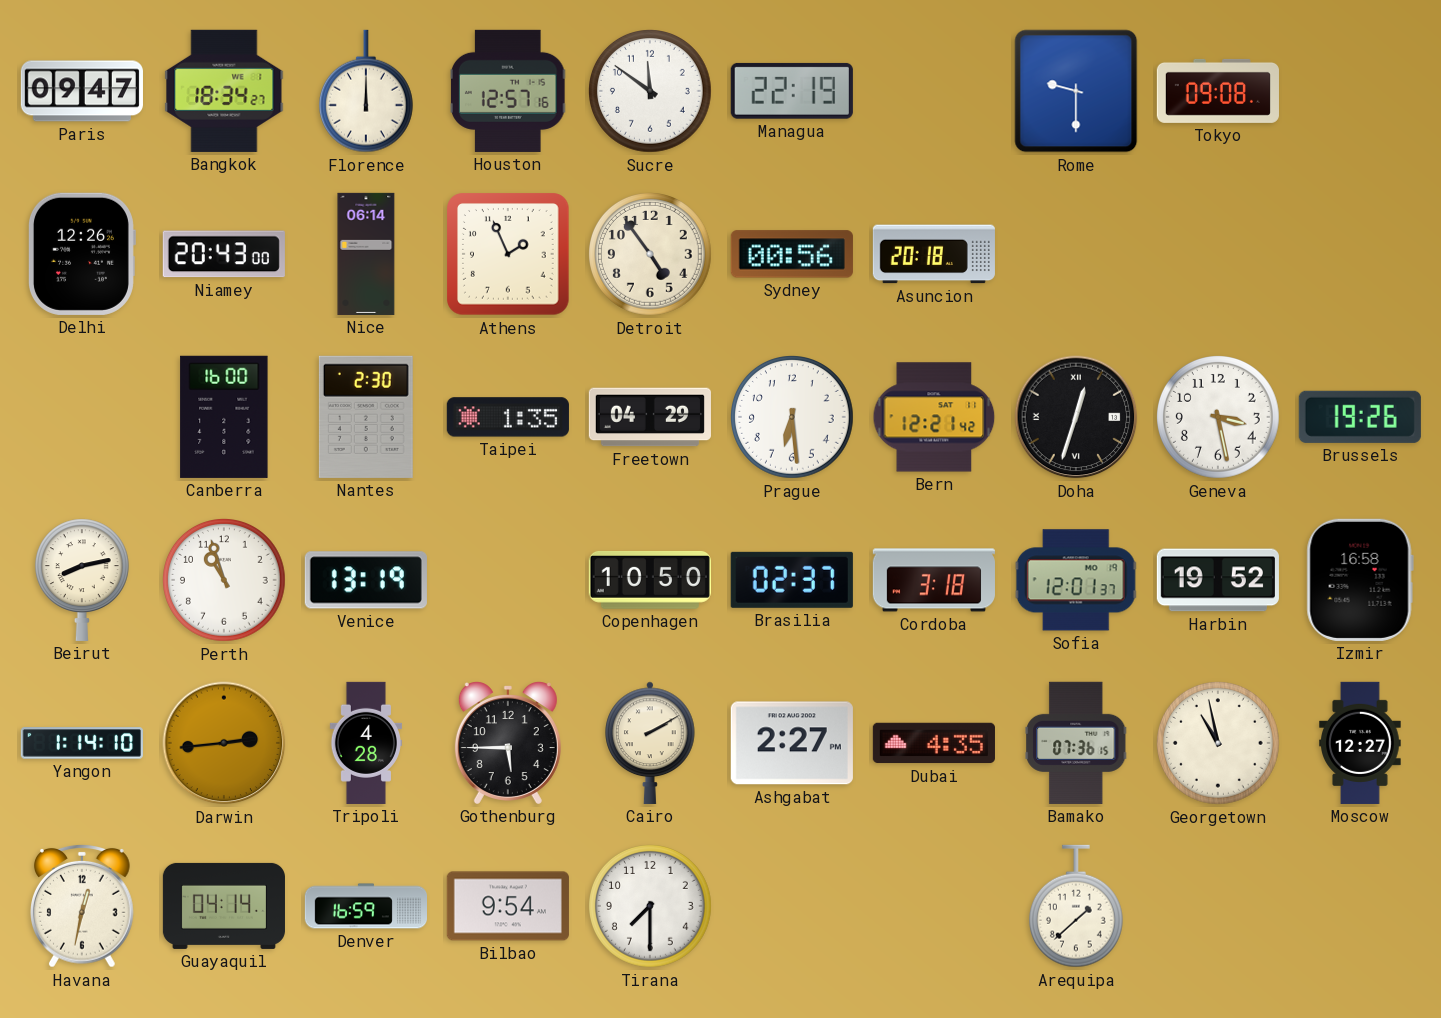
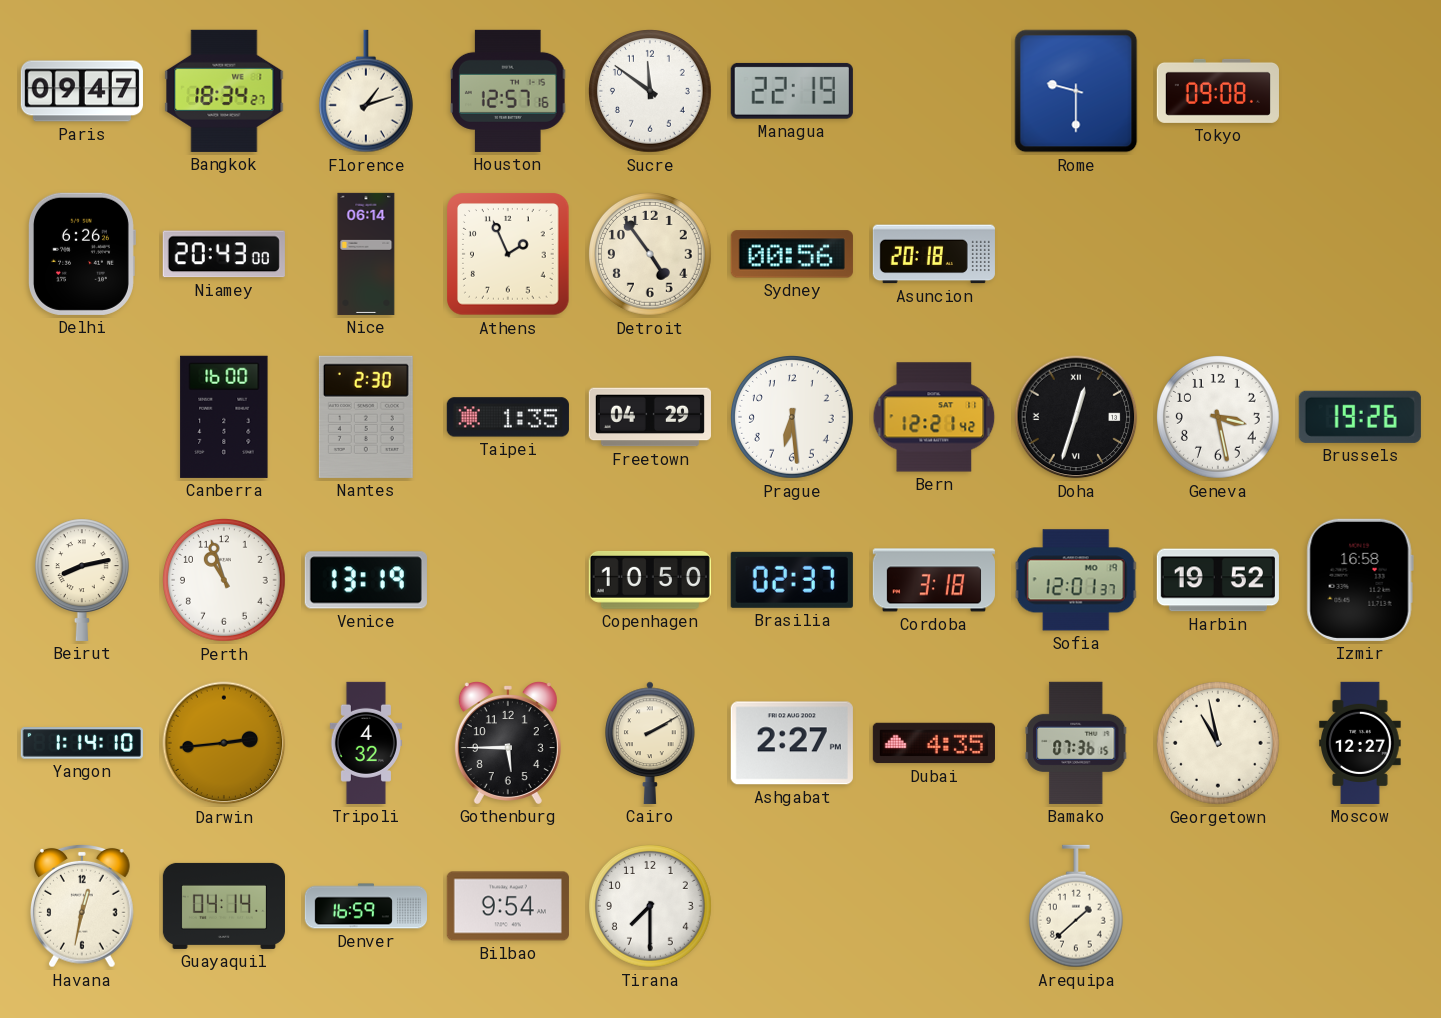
Florence: 12:00 -> 1:12
Delhi: 12:26 -> 6:26
Tripoli: 4:28 -> 4:32
